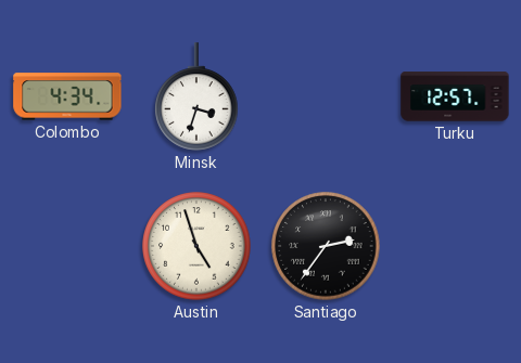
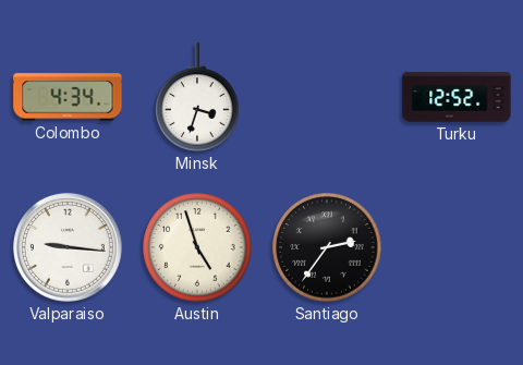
Turku: 12:57 -> 12:52
Valparaiso: none -> 9:16
